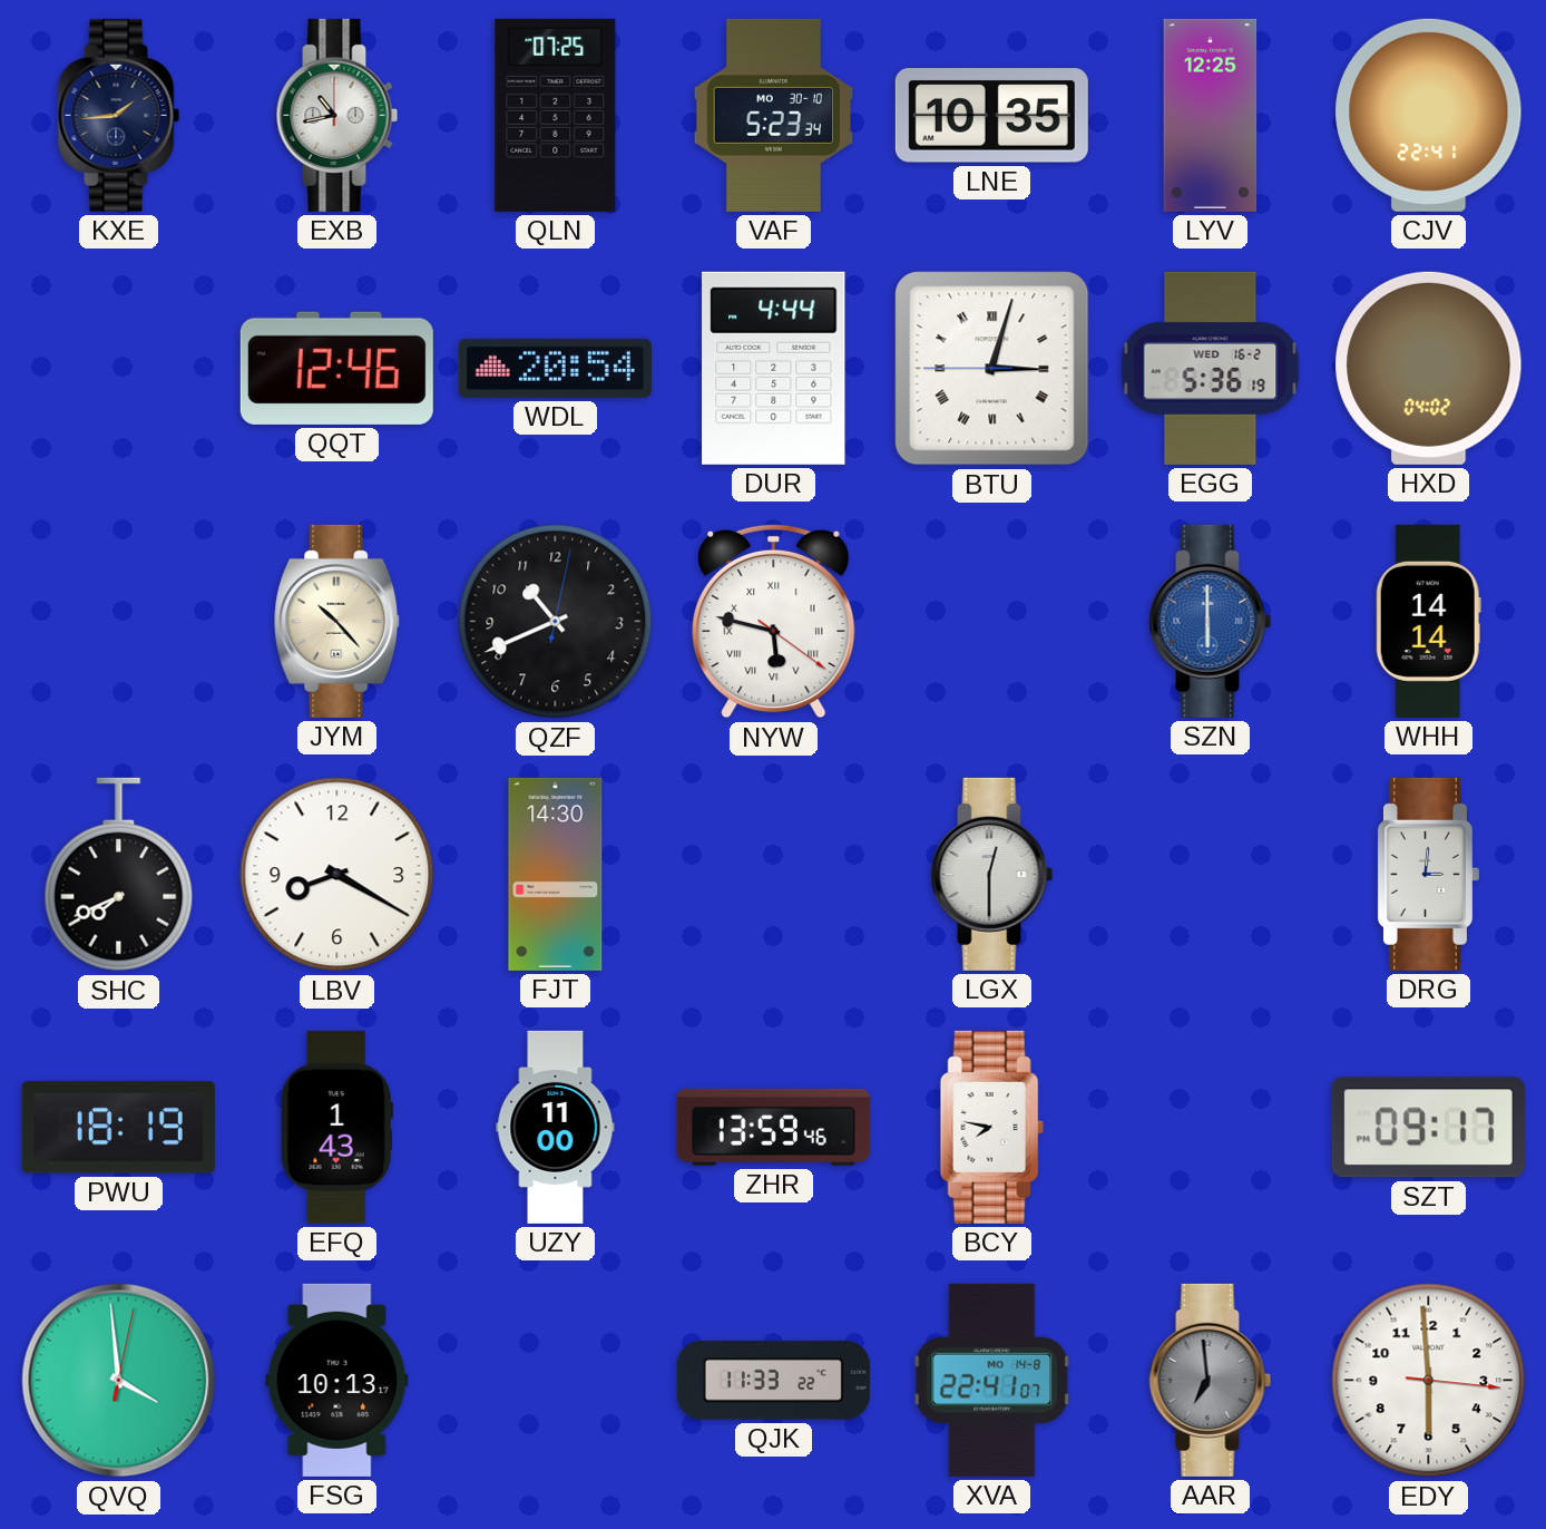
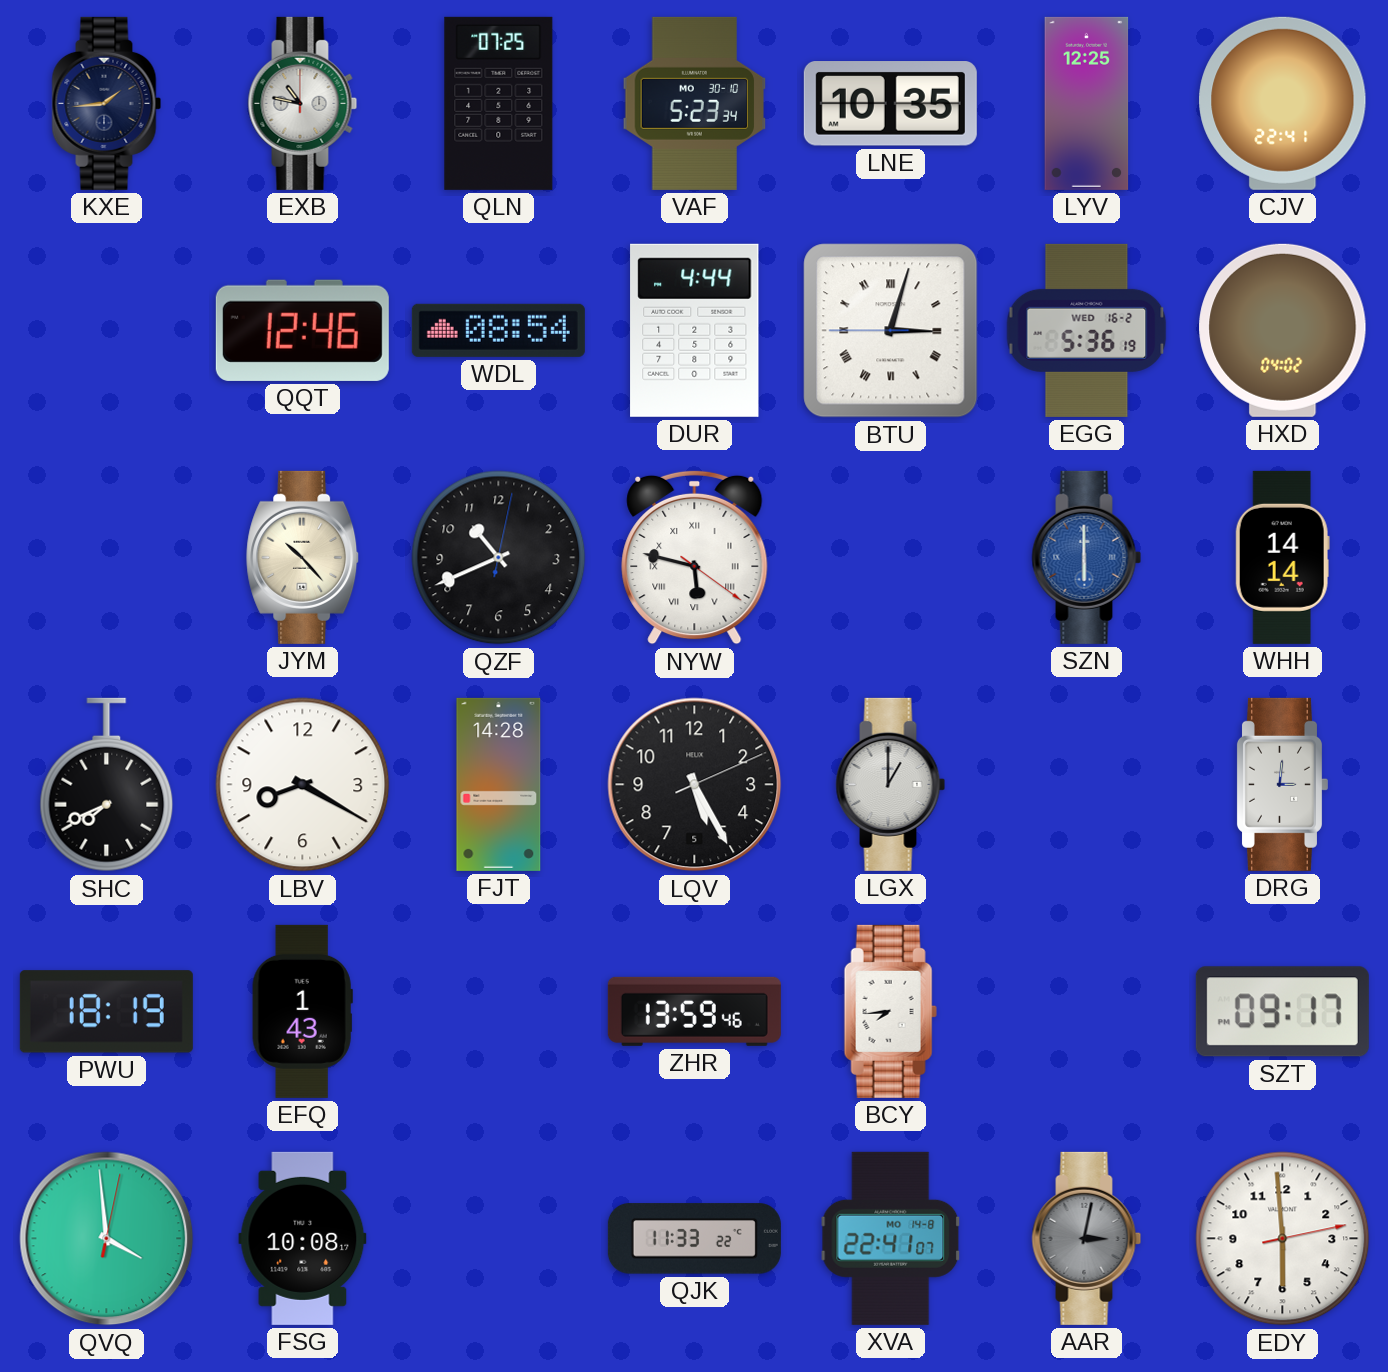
EXB: 10:43 -> 10:47
WDL: 20:54 -> 08:54
FJT: 14:30 -> 14:28
LQV: none -> 5:25
LGX: 12:30 -> 1:00
UZY: 11:00 -> none
BCY: 7:47 -> 7:44
FSG: 10:13 -> 10:08
AAR: 6:59 -> 3:02
EDY: 5:59:16 -> 5:59:13
